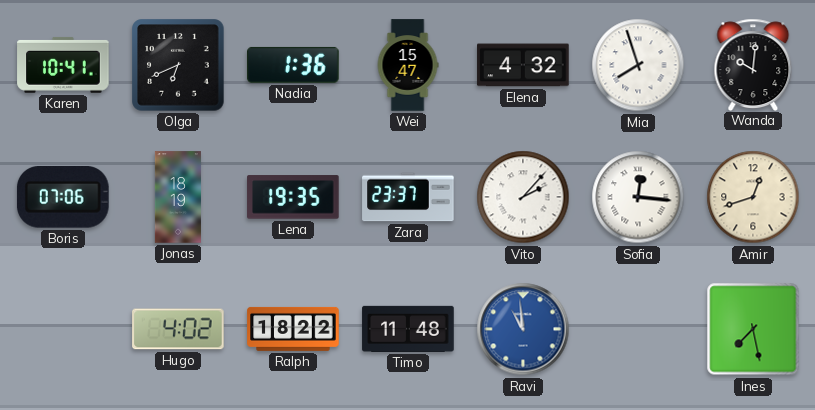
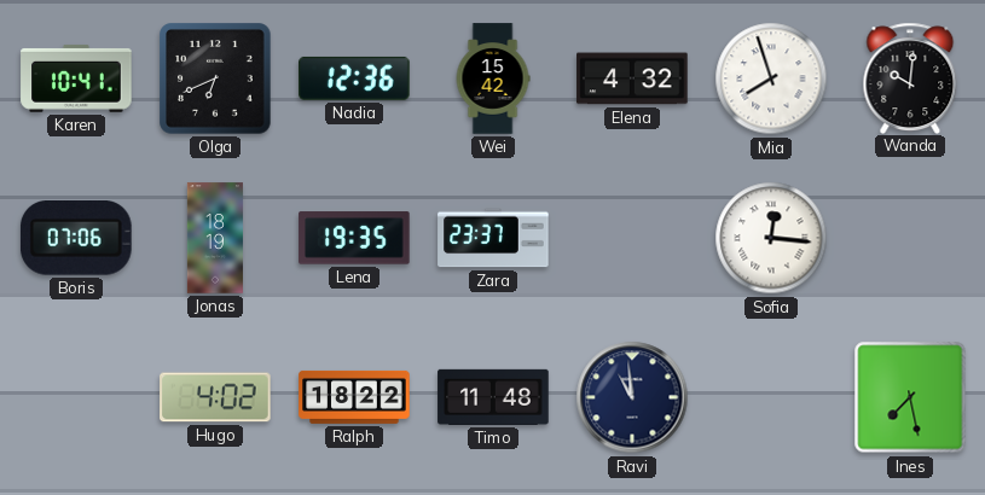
Nadia: 1:36 -> 12:36
Wei: 15:47 -> 15:42
Vito: 2:07 -> none
Amir: 12:42 -> none
Ravi dial: blue -> navy
